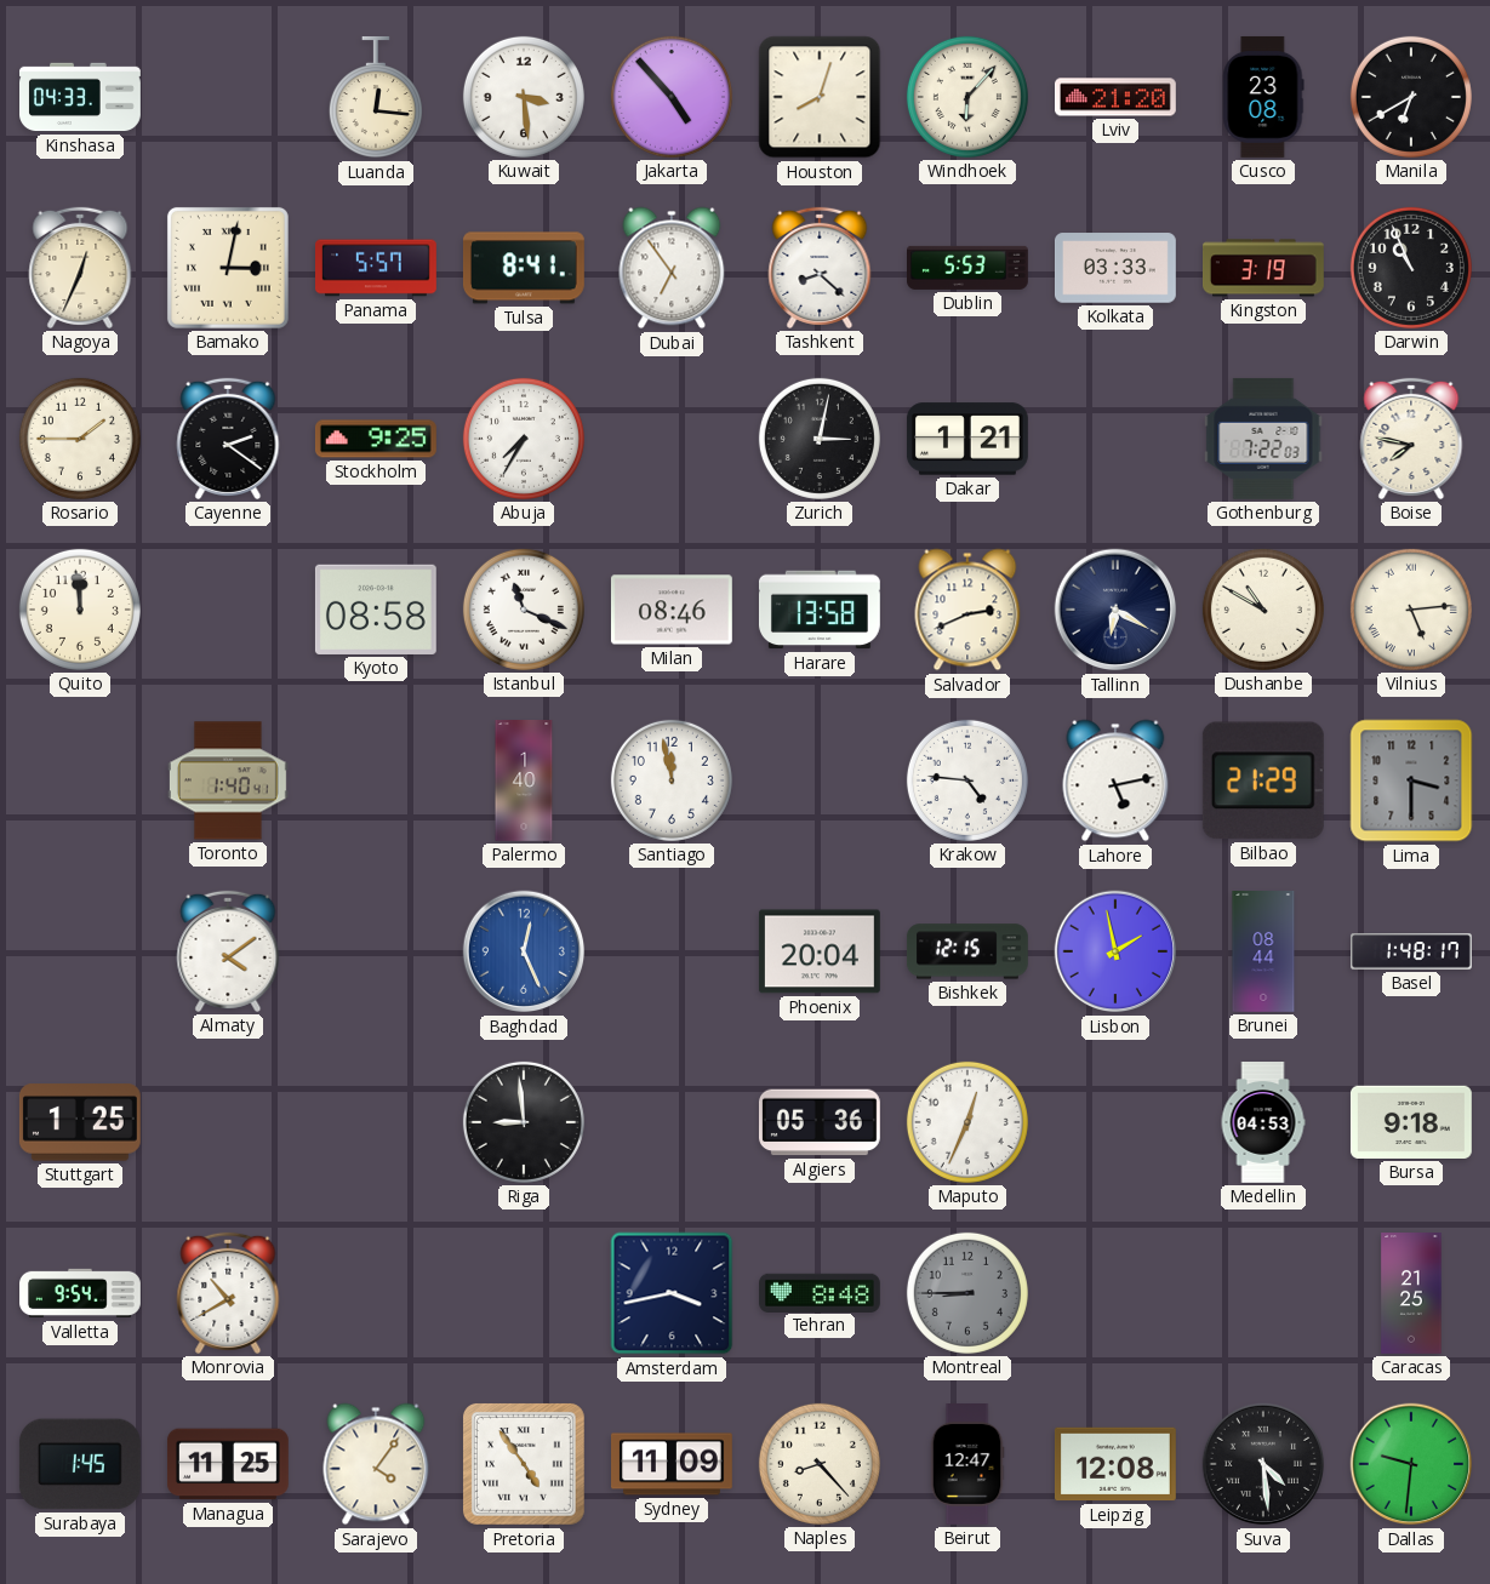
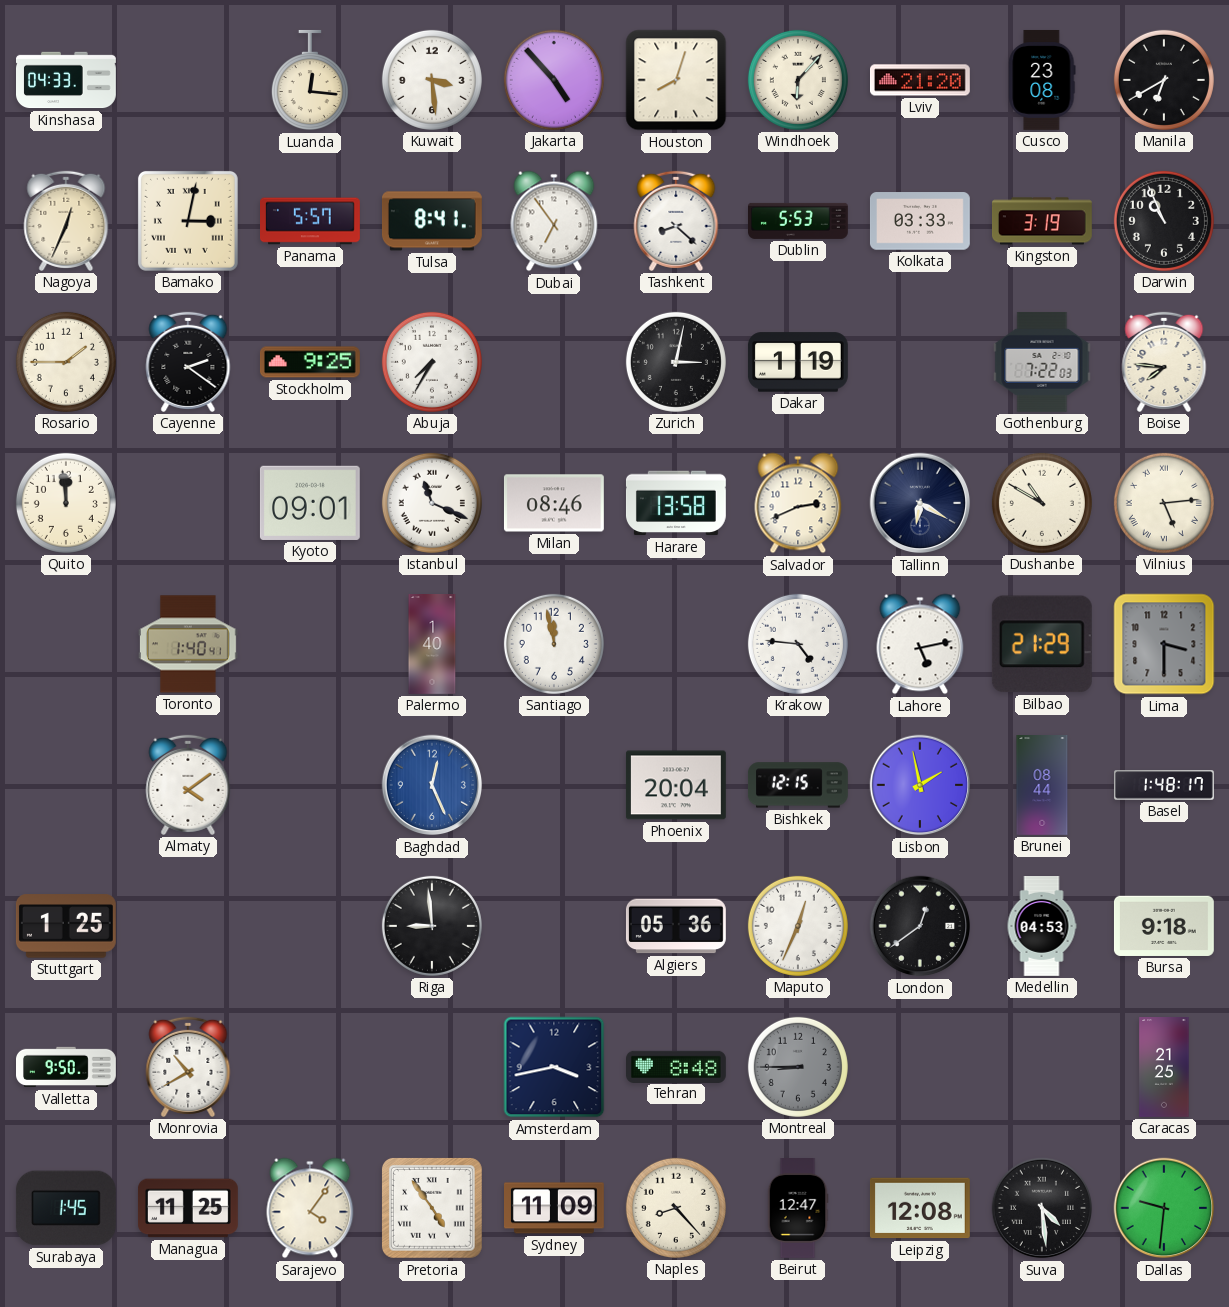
Dakar: 1:21 -> 1:19
Boise: 7:47 -> 7:46
Kyoto: 08:58 -> 09:01
London: none -> 12:39
Valletta: 9:54 -> 9:50
